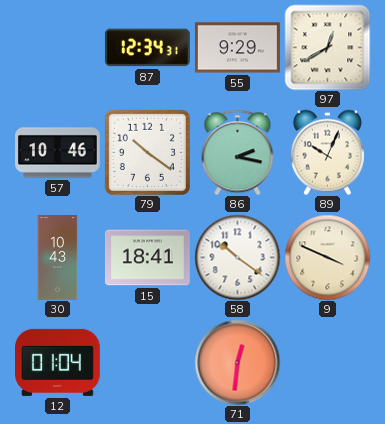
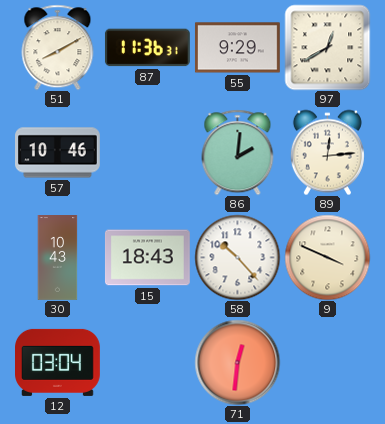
51: none -> 8:10
87: 12:34 -> 11:36
79: 10:21 -> none
86: 2:17 -> 2:01
89: 10:04 -> 12:14
15: 18:41 -> 18:43
58: 10:21 -> 10:23
12: 01:04 -> 03:04
